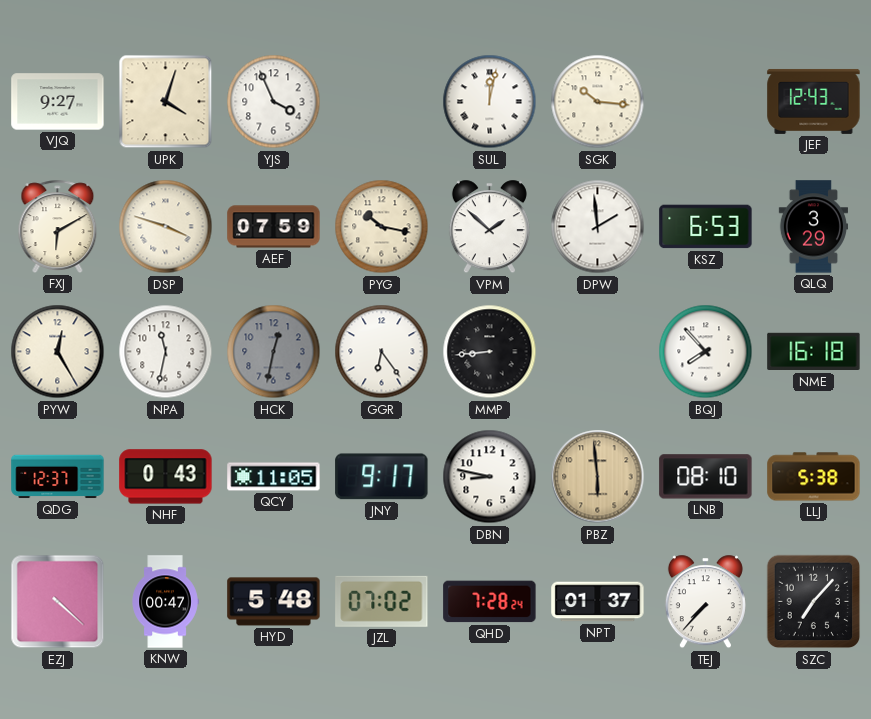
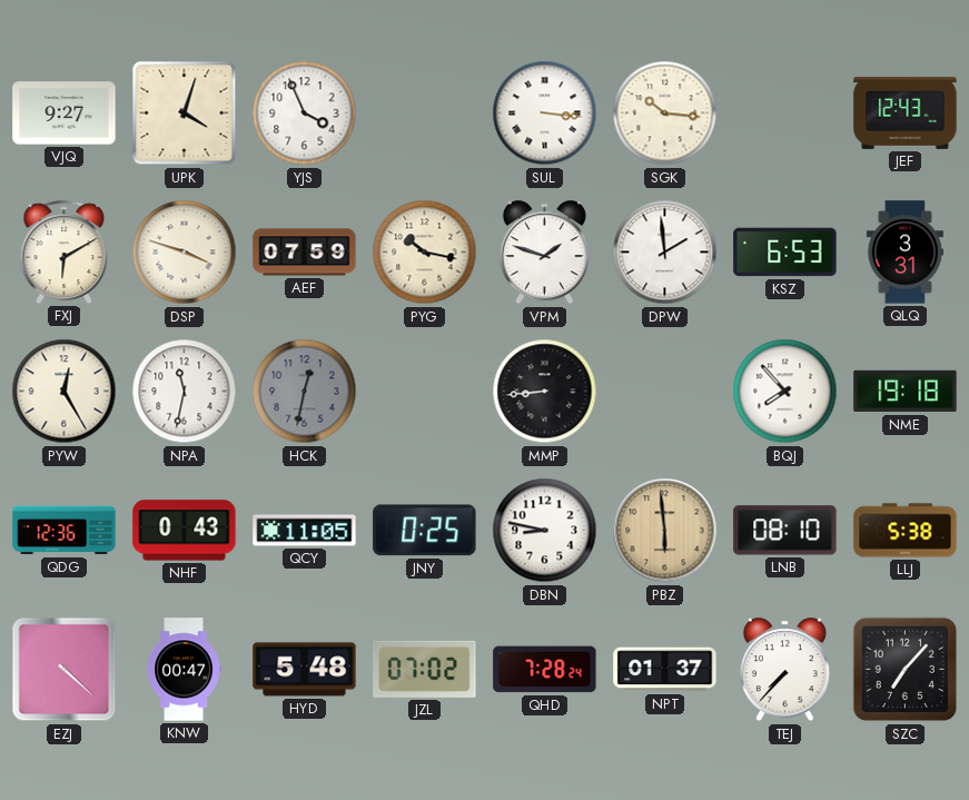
SUL: 12:02 -> 3:16
VPM: 1:52 -> 1:48
QLQ: 3:29 -> 3:31
GGR: 6:24 -> none
NME: 16:18 -> 19:18
QDG: 12:37 -> 12:36
JNY: 9:17 -> 0:25
